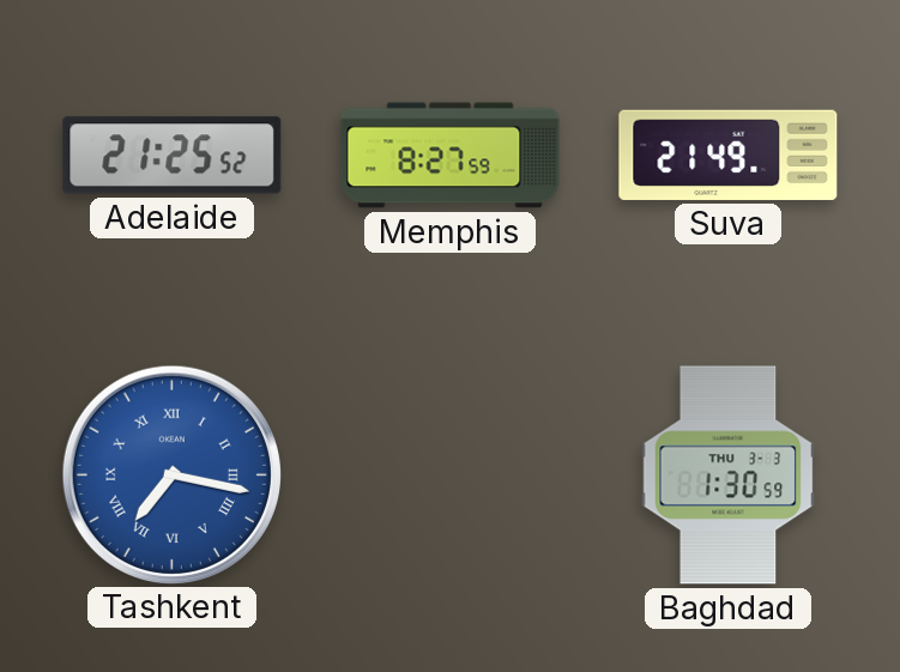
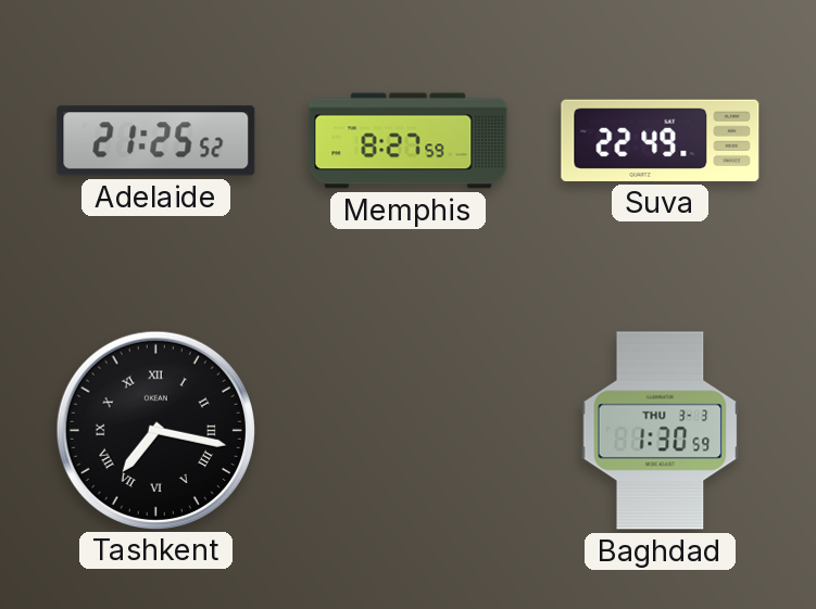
Suva: 21:49 -> 22:49
Tashkent dial: blue -> black
